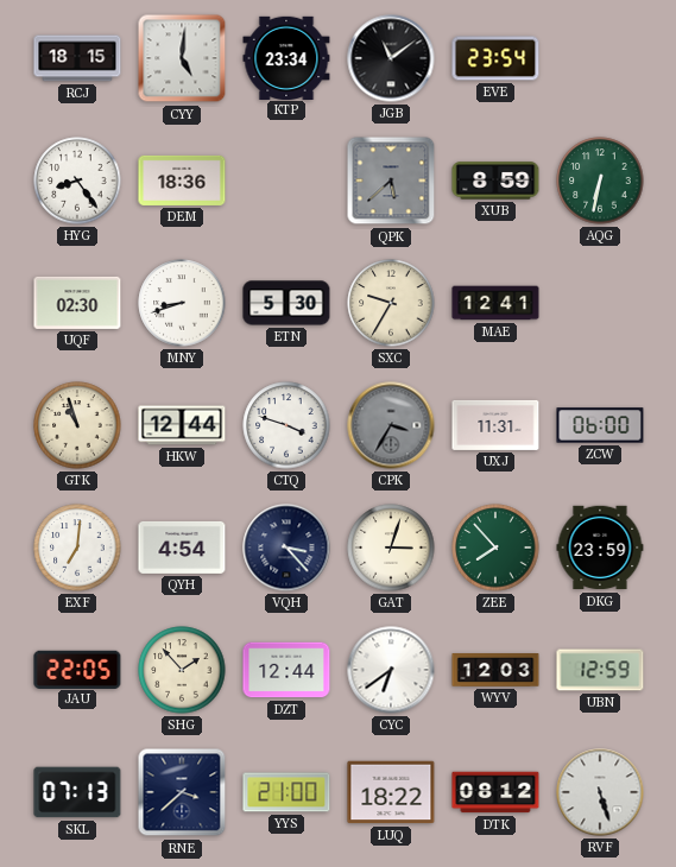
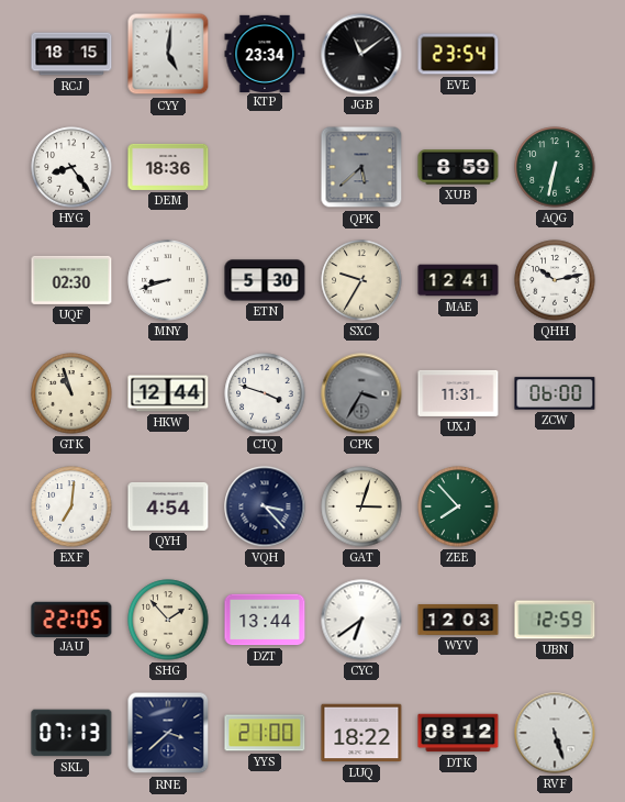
QHH: none -> 10:13
DKG: 23:59 -> none
DZT: 12:44 -> 13:44
